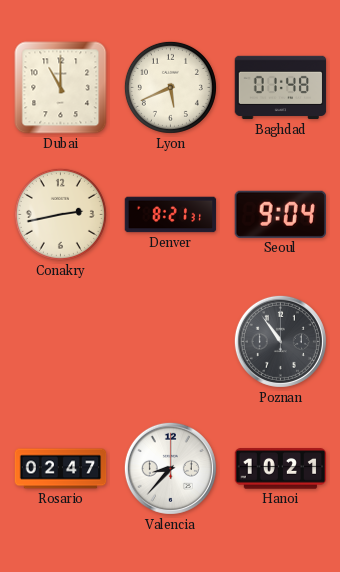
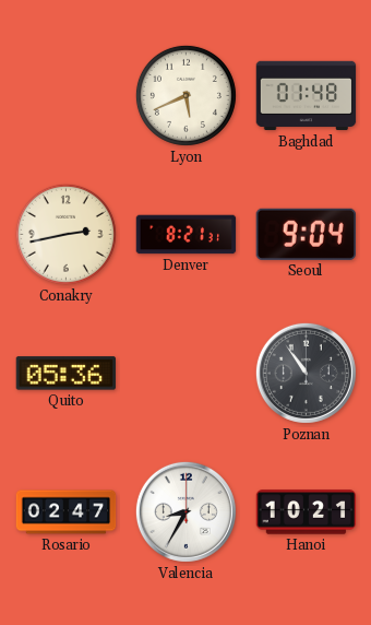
Dubai: 11:00 -> none
Quito: none -> 05:36
Valencia: 8:37 -> 8:35
